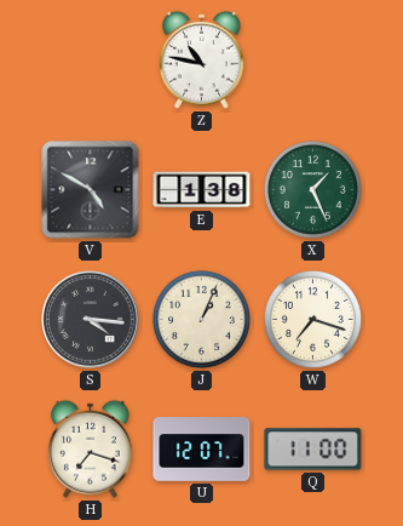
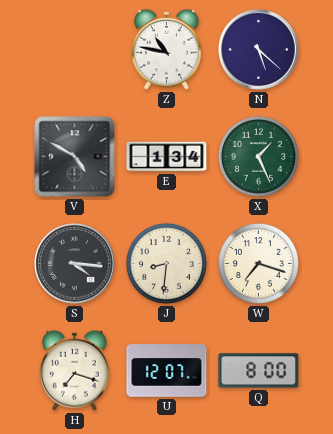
N: none -> 5:22
E: 1:38 -> 1:34
J: 1:04 -> 8:31
Q: 11:00 -> 8:00
